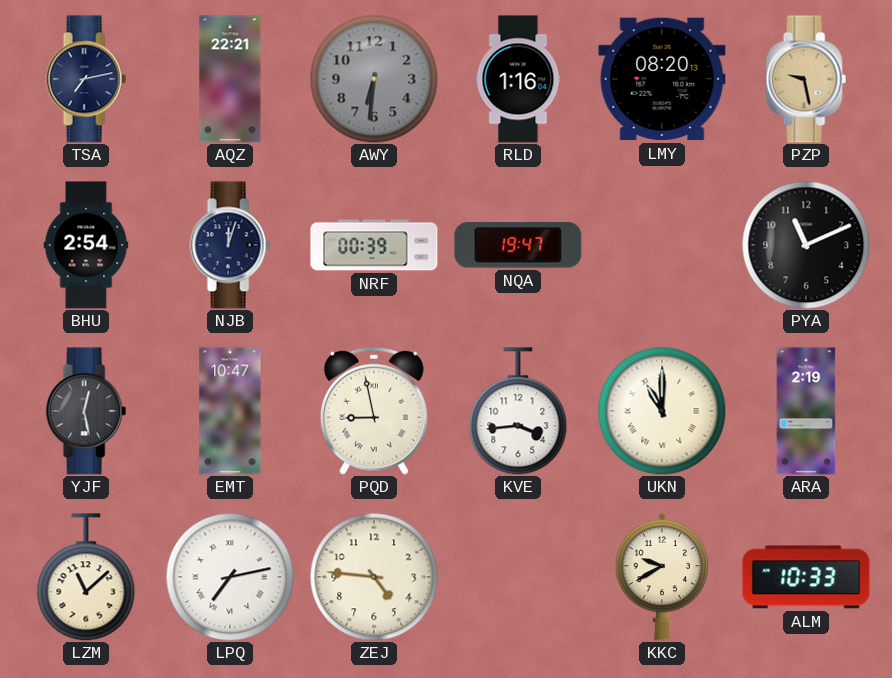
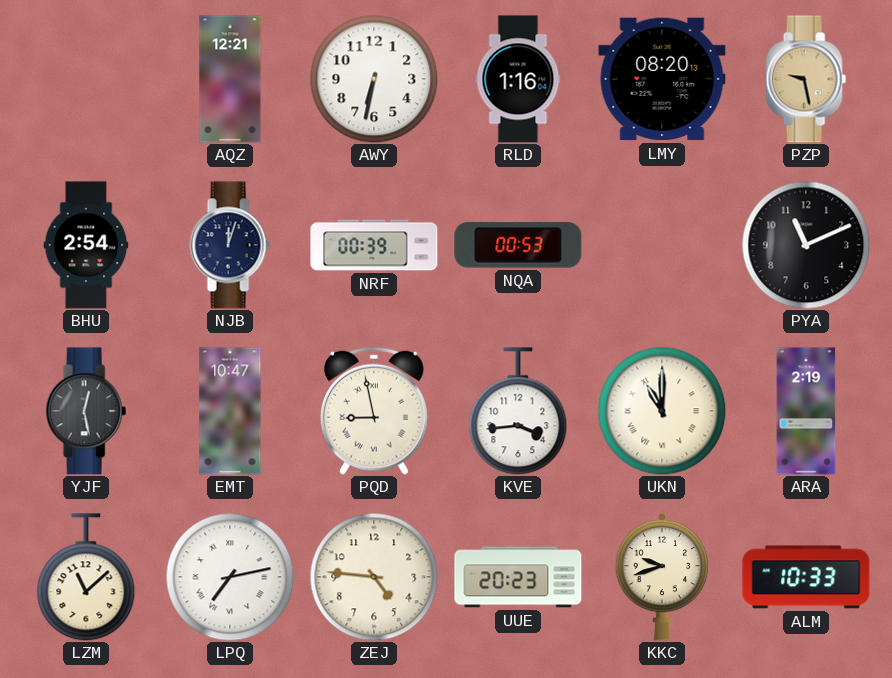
TSA: 7:13 -> none
AQZ: 22:21 -> 12:21
AWY: 6:31 -> 6:32
AWY dial: grey -> white
NQA: 19:47 -> 00:53
UUE: none -> 20:23
KKC: 9:40 -> 9:42
